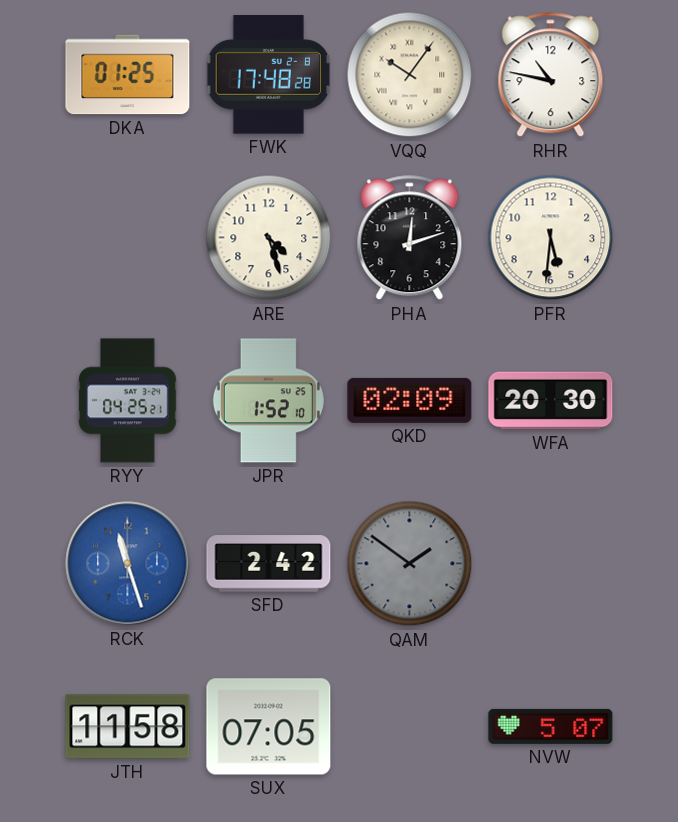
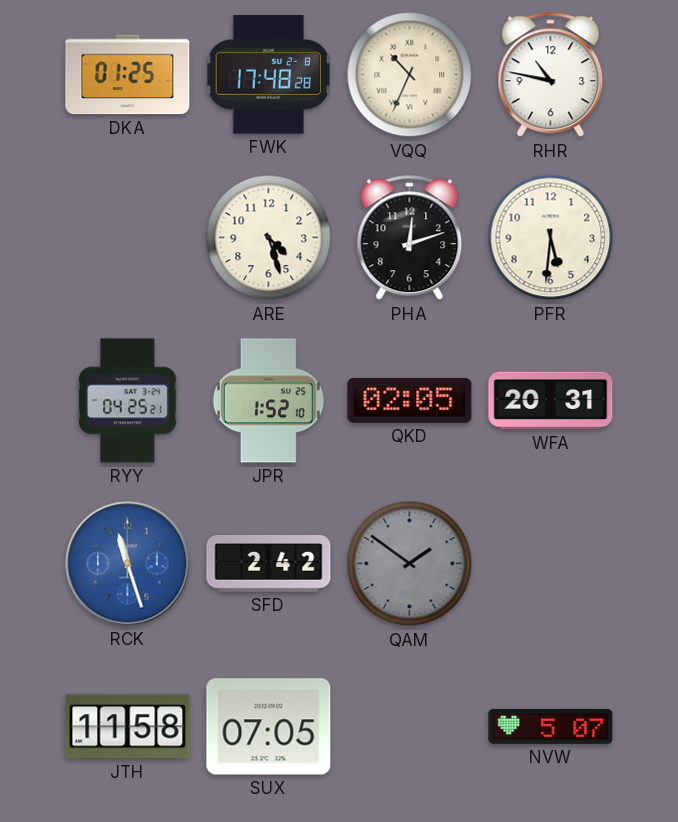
VQQ: 10:06 -> 10:34
QKD: 02:09 -> 02:05
WFA: 20:30 -> 20:31
